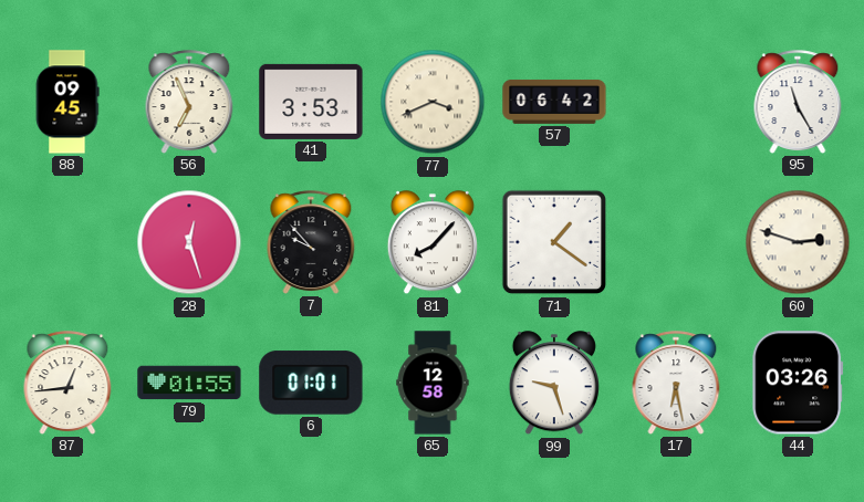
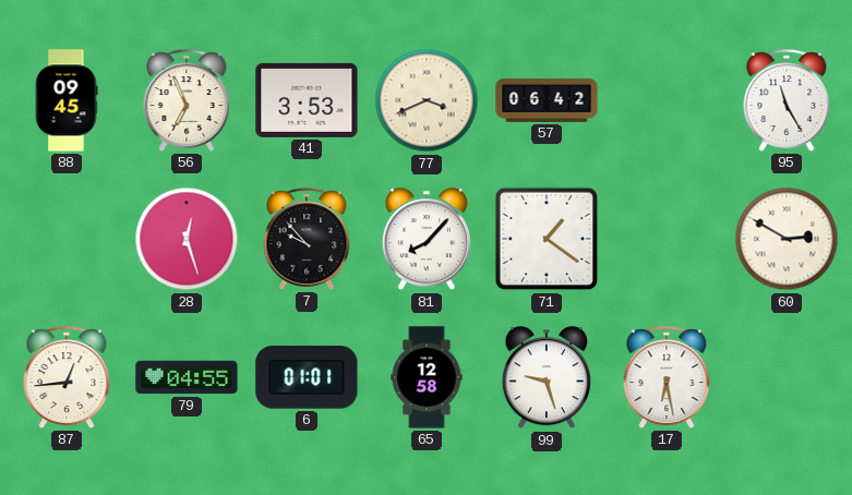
60: 2:48 -> 2:50
79: 01:55 -> 04:55
44: 03:26 -> none
